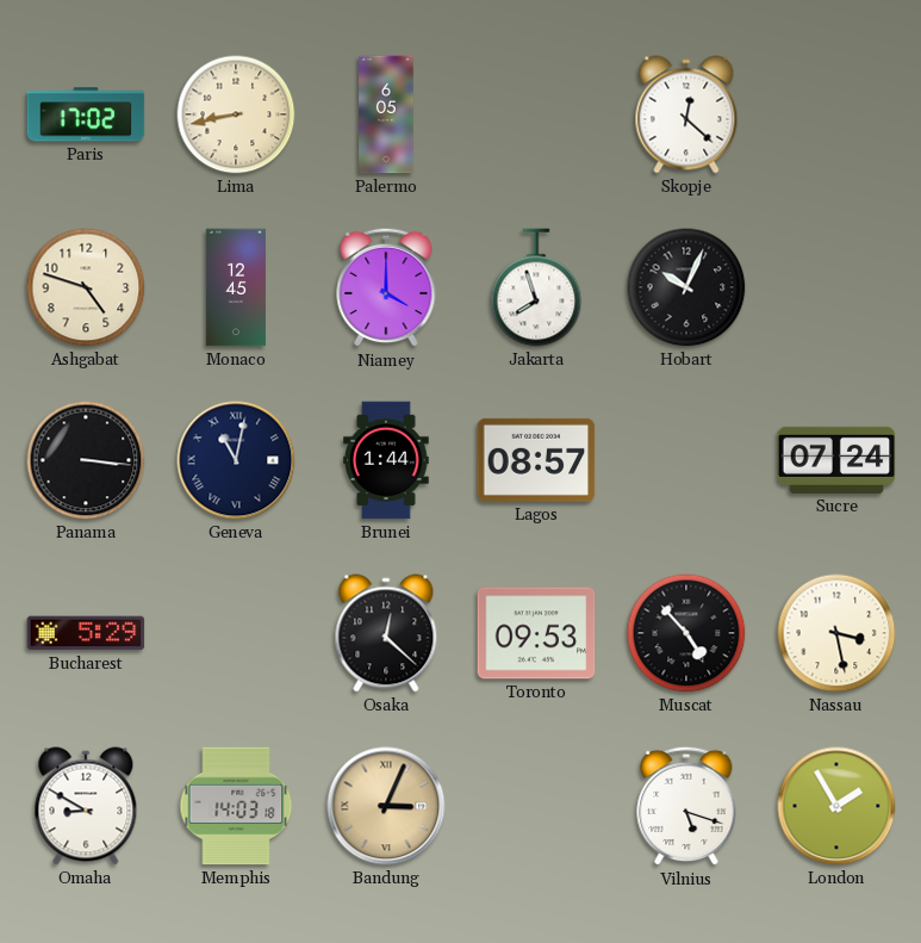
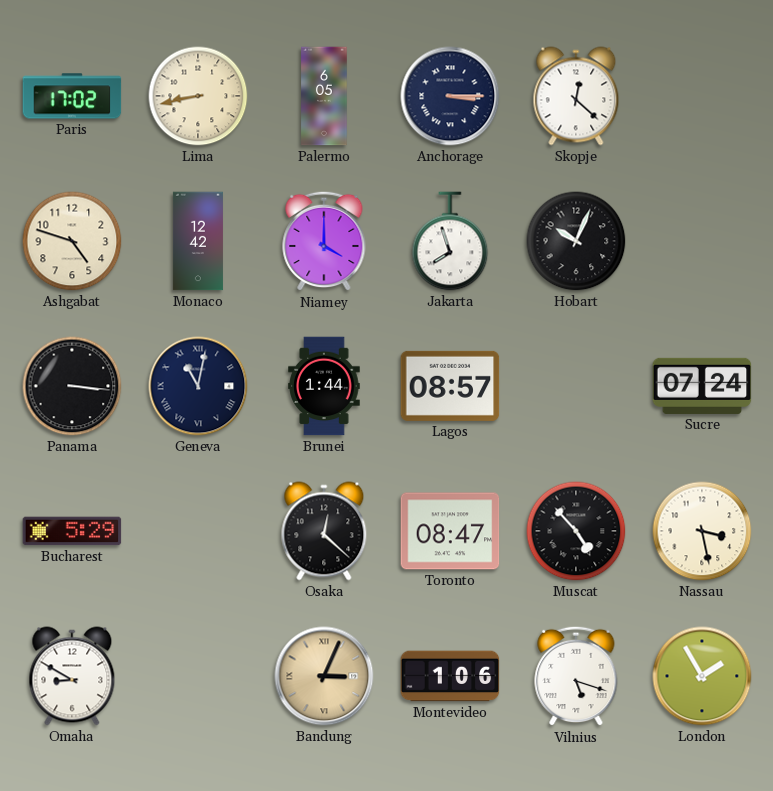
Anchorage: none -> 3:15
Monaco: 12:45 -> 12:42
Toronto: 09:53 -> 08:47
Memphis: 14:03 -> none
Montevideo: none -> 1:06
